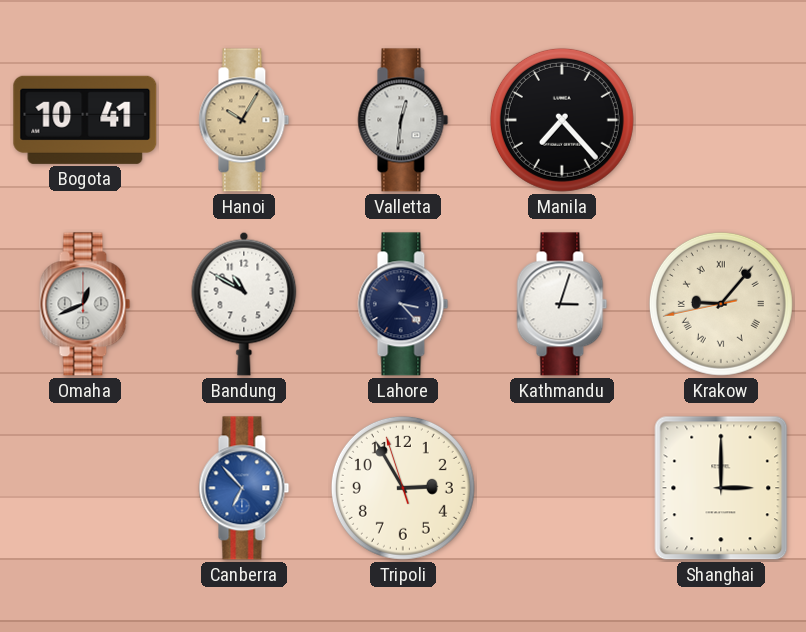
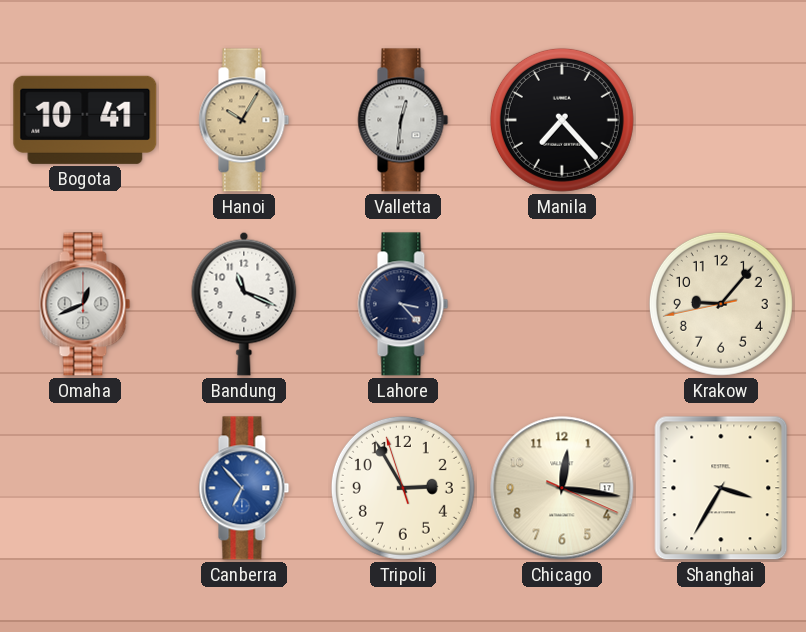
Bandung: 10:50 -> 11:19
Kathmandu: 3:03 -> none
Krakow numerals: Roman -> Arabic
Chicago: none -> 12:16
Shanghai: 3:00 -> 3:35
